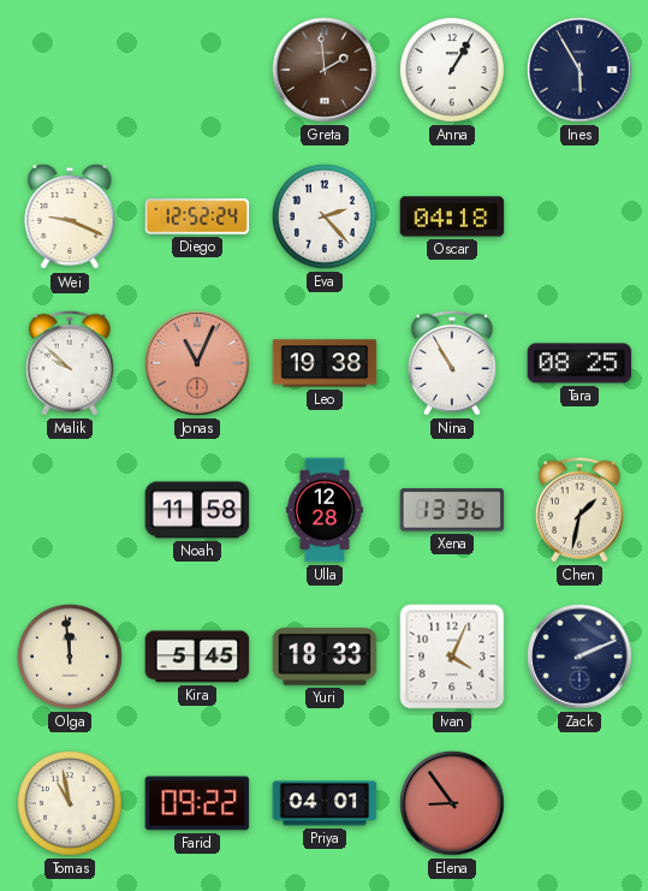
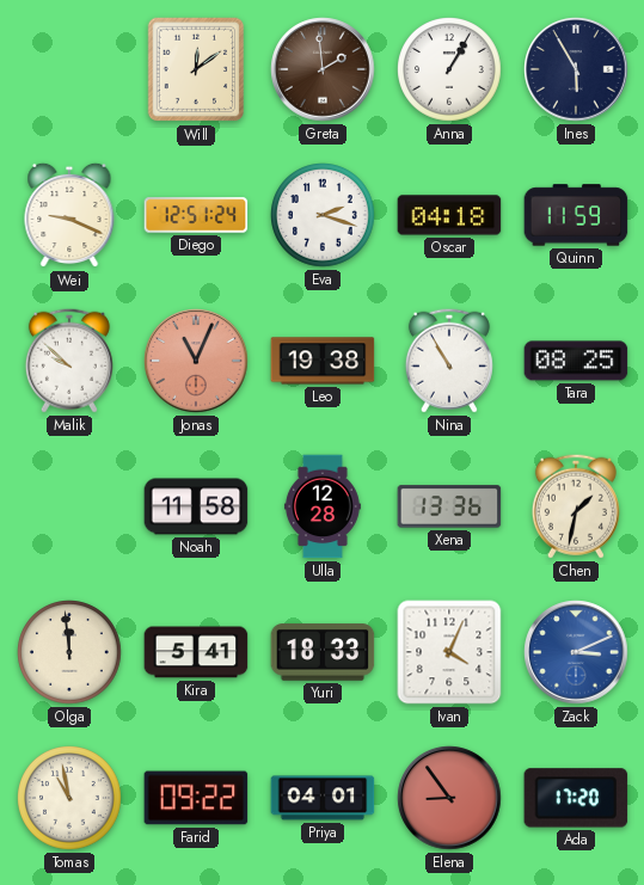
Will: none -> 12:09
Diego: 12:52 -> 12:51
Eva: 2:23 -> 2:18
Quinn: none -> 11:59
Kira: 5:45 -> 5:41
Zack: 2:11 -> 3:11
Zack dial: navy -> blue
Ada: none -> 17:20
